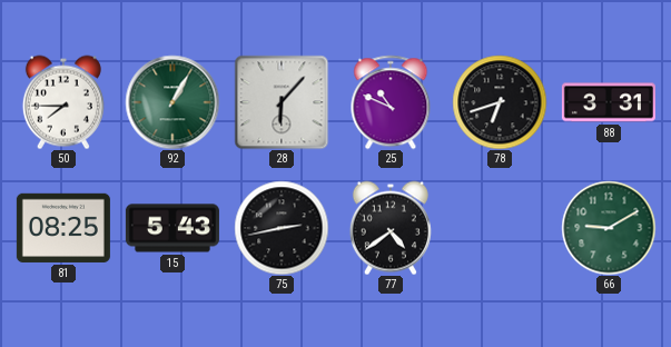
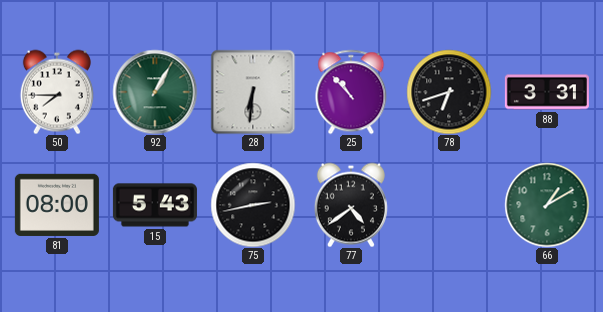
28: 6:07 -> 6:31
25: 10:49 -> 10:53
81: 08:25 -> 08:00
66: 9:10 -> 1:10
